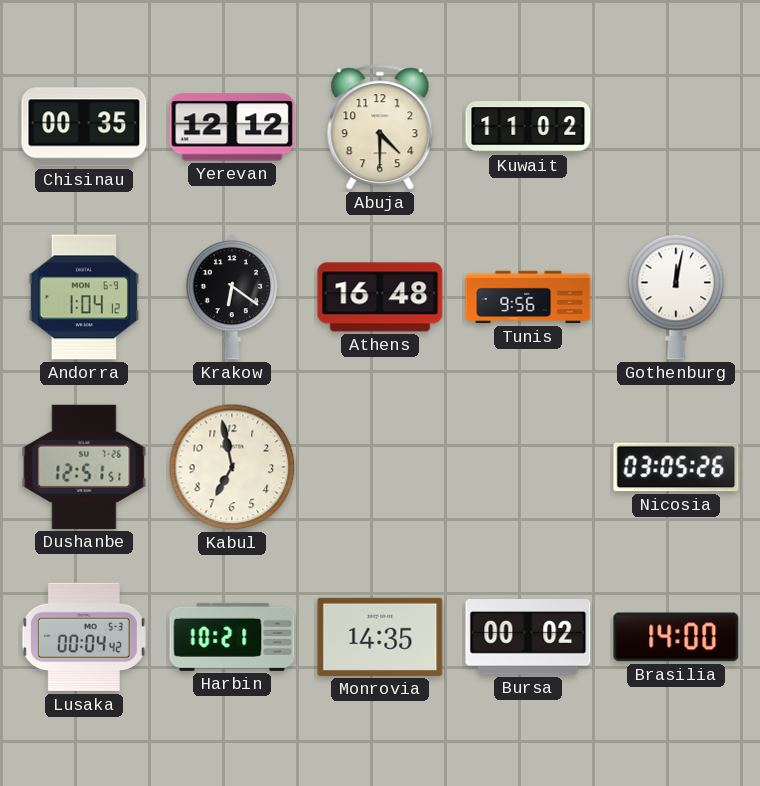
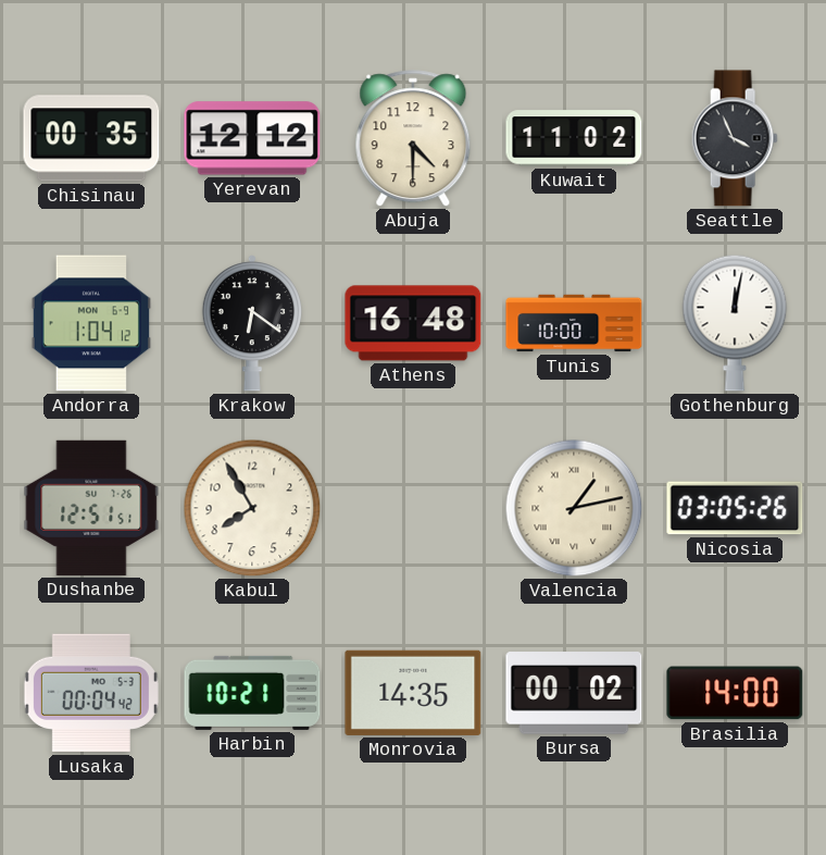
Seattle: none -> 3:56
Tunis: 9:56 -> 10:00
Kabul: 6:58 -> 7:55
Valencia: none -> 1:13
